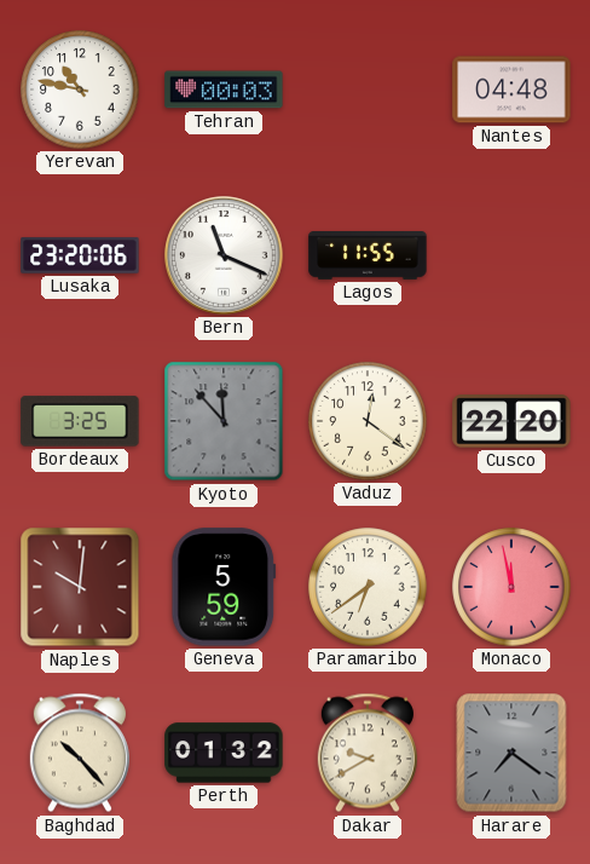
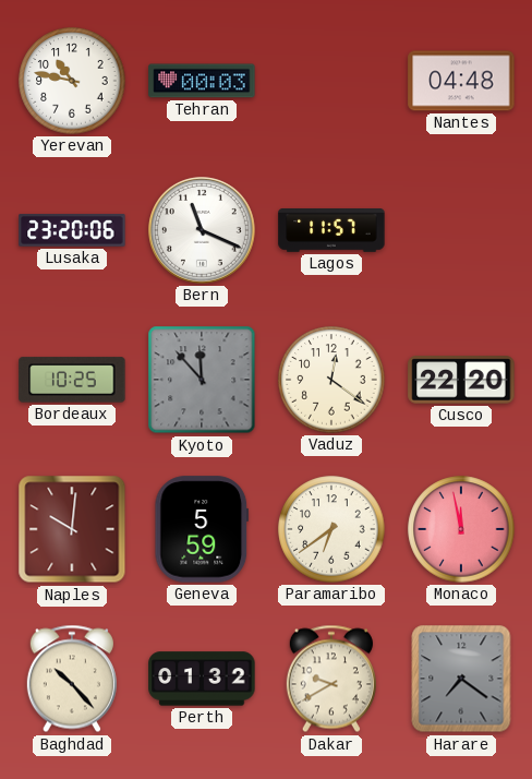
Lagos: 11:55 -> 11:57
Bordeaux: 3:25 -> 10:25
